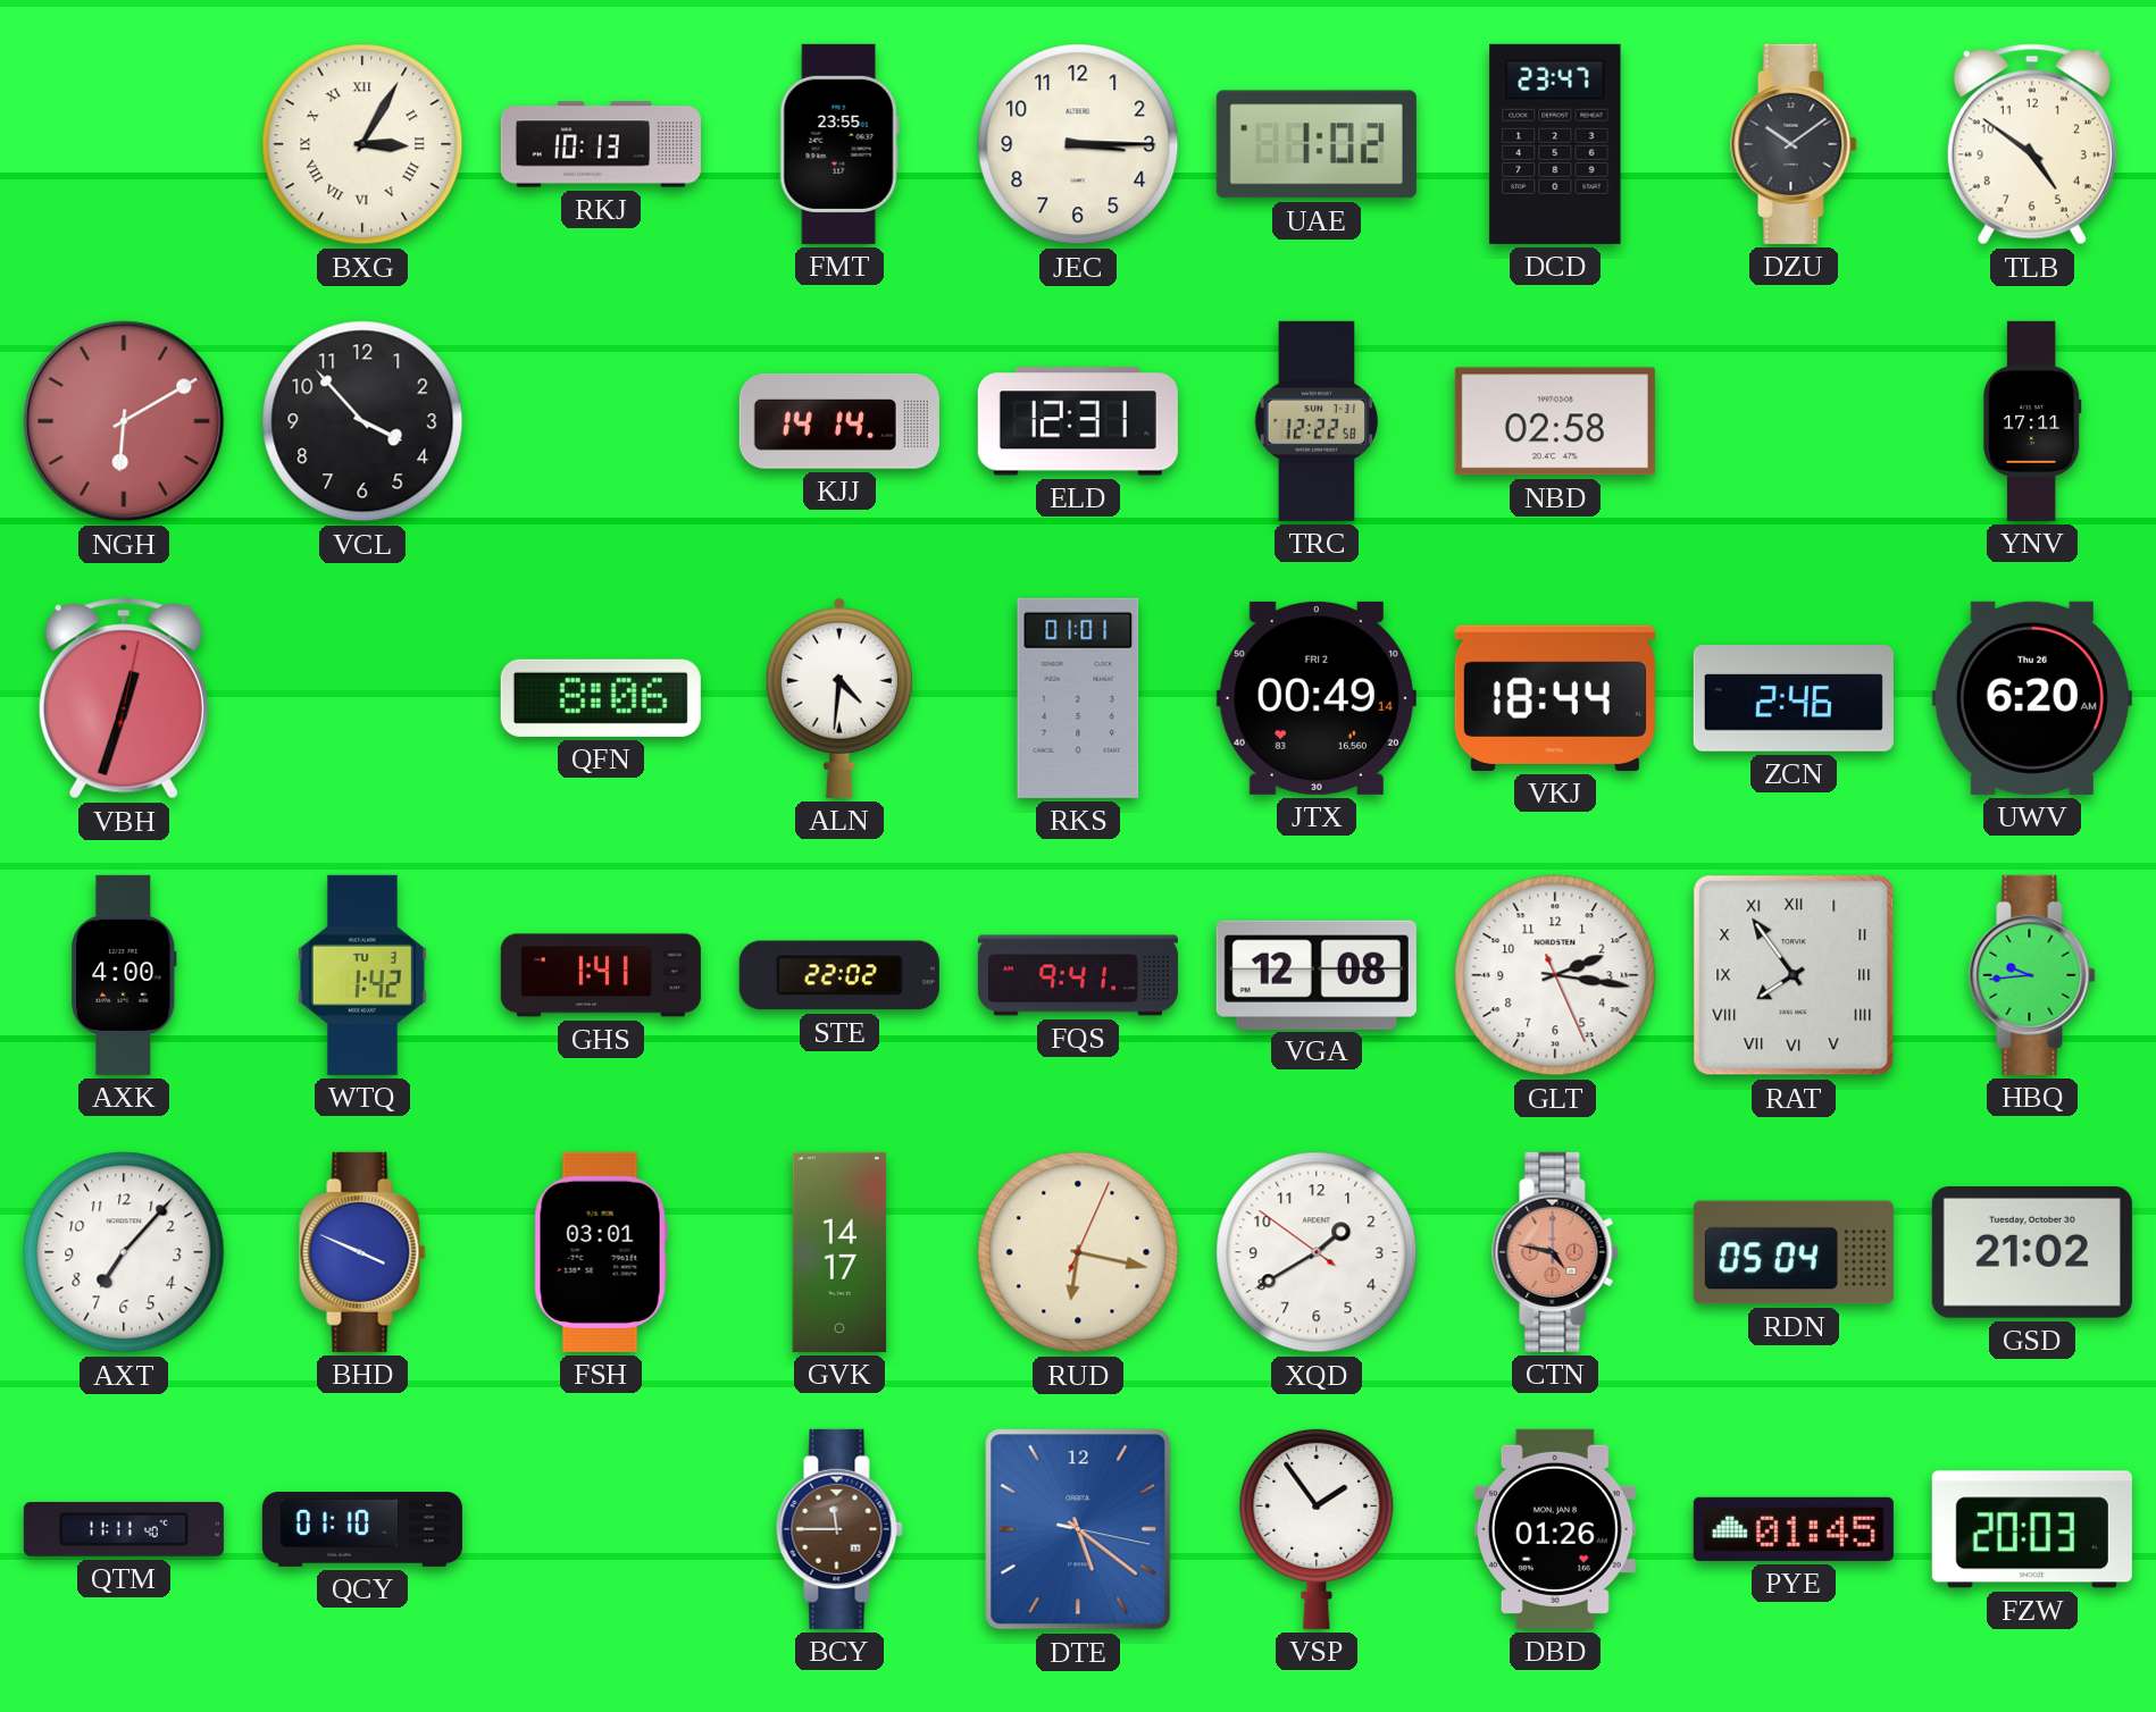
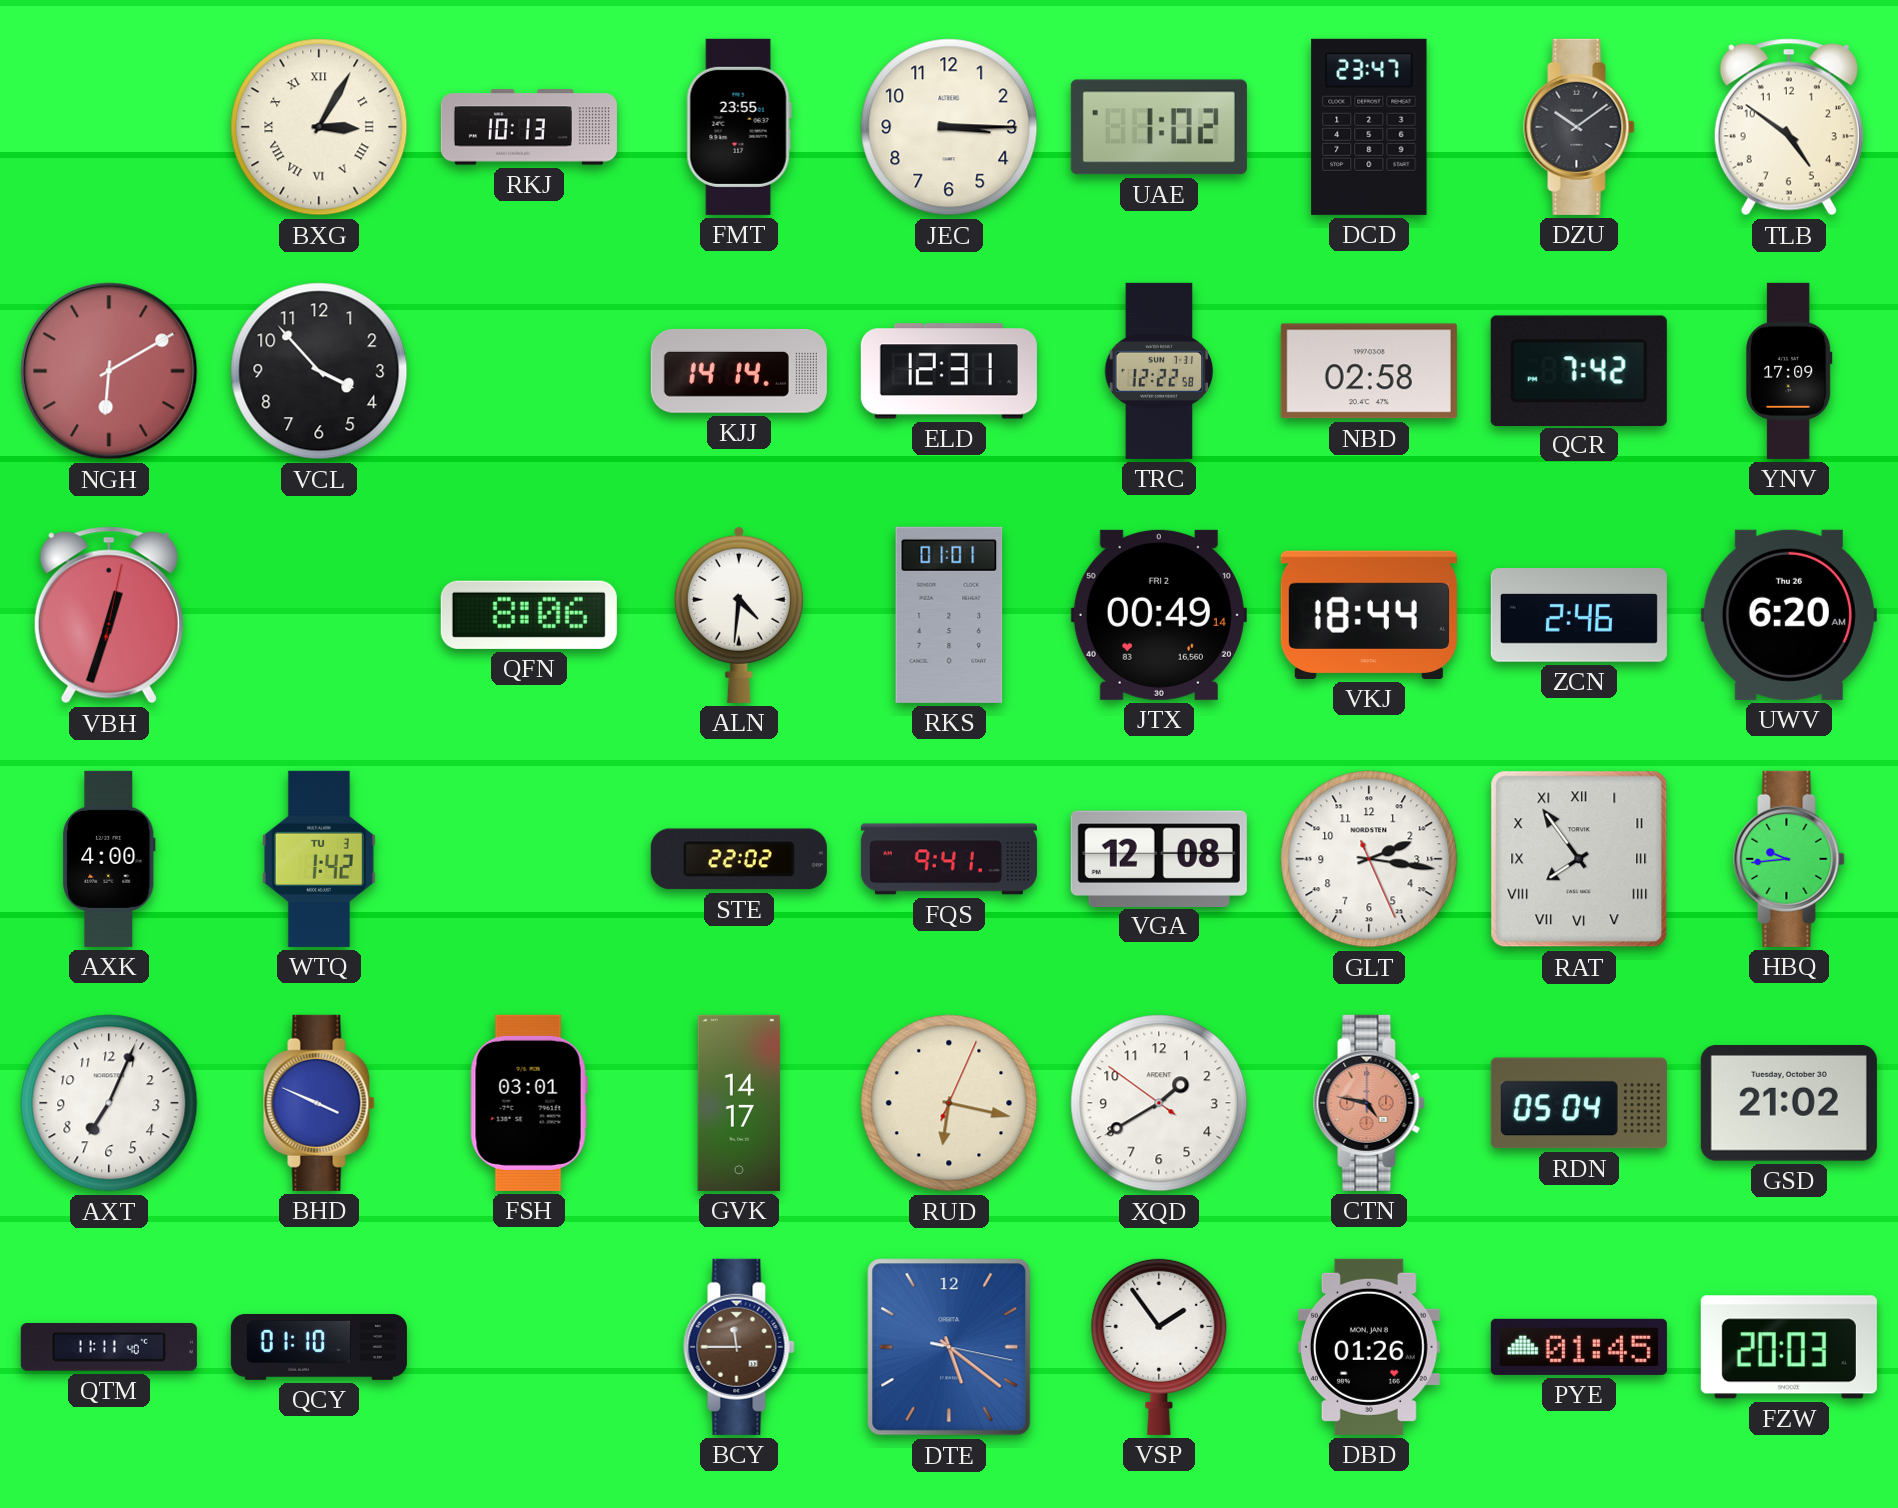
QCR: none -> 7:42
YNV: 17:11 -> 17:09
GHS: 1:41 -> none
AXT: 7:07 -> 7:04
